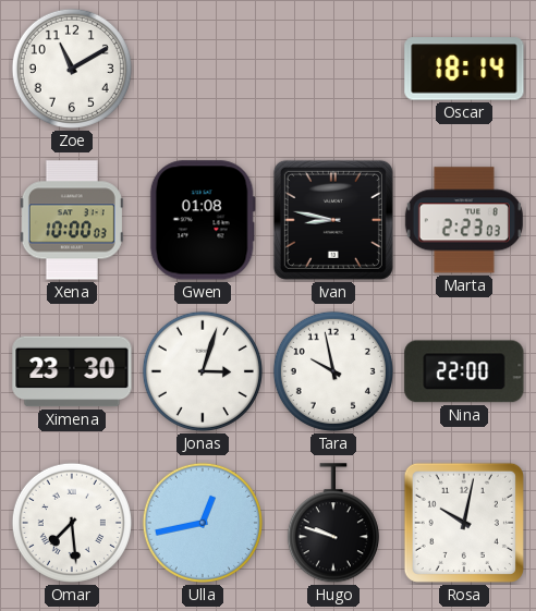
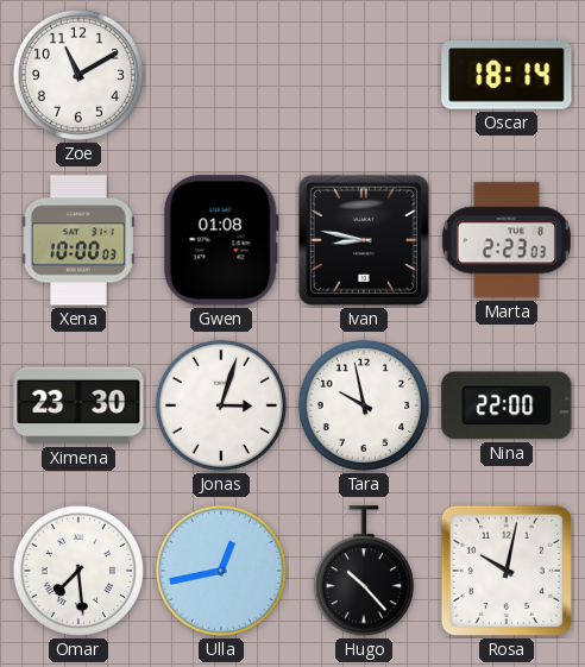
Hugo: 9:48 -> 10:23
